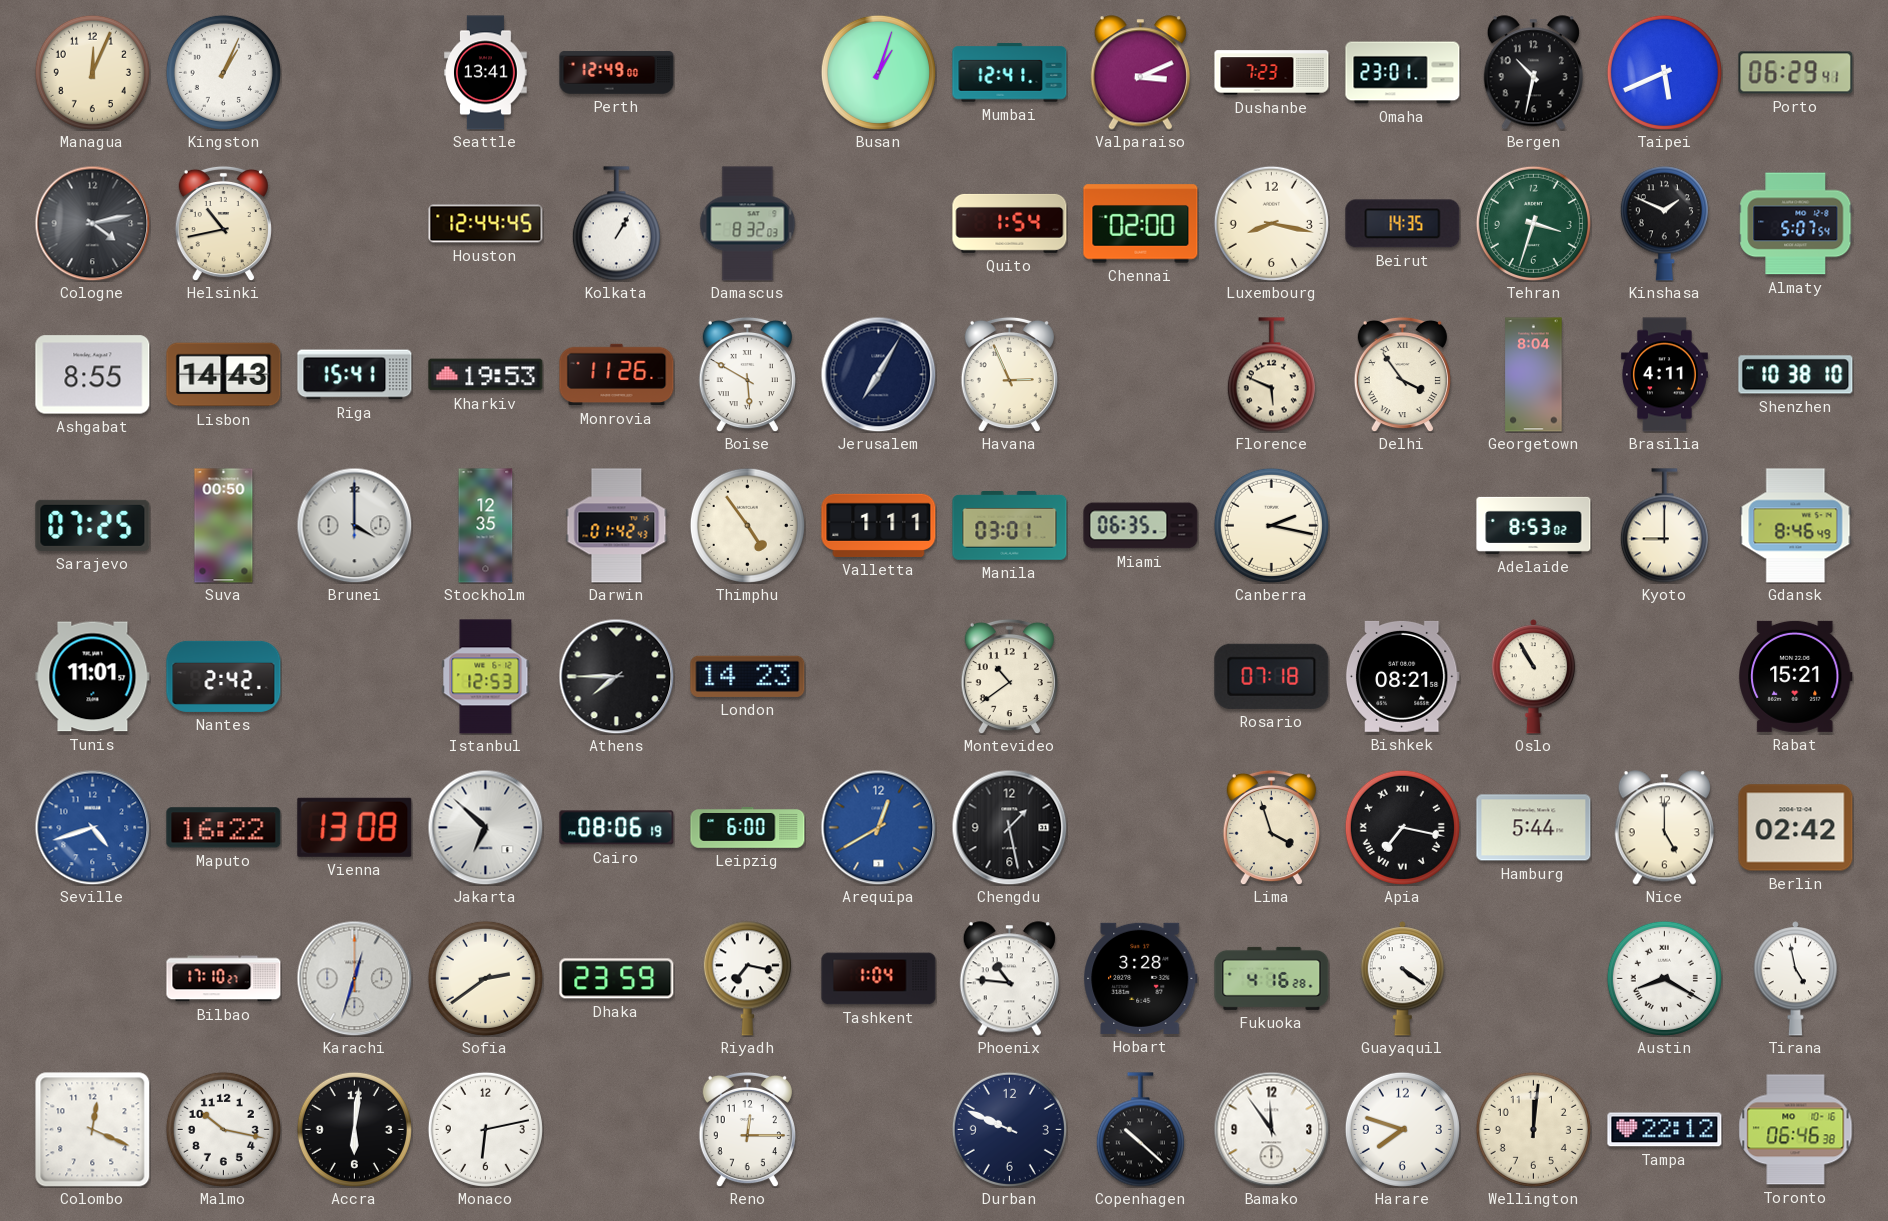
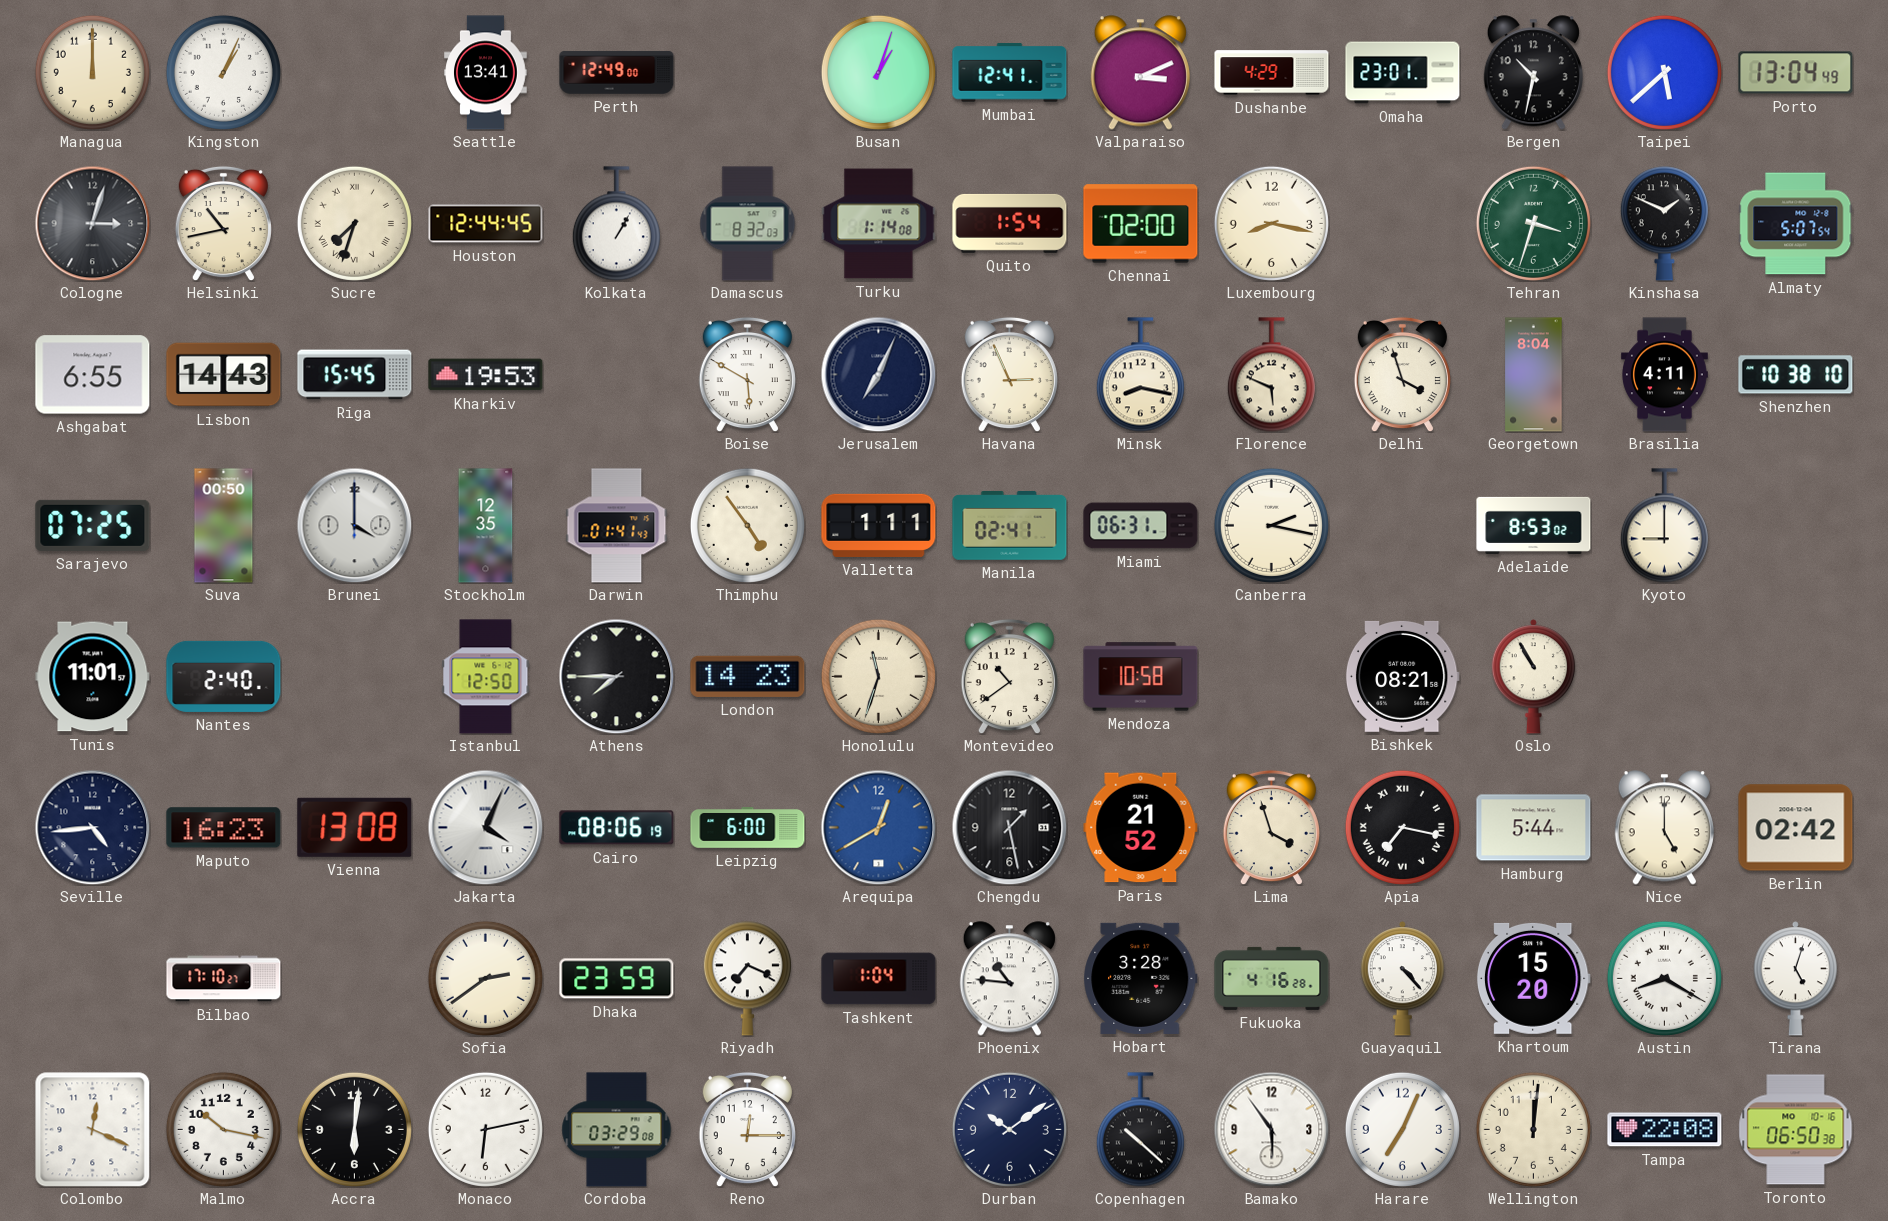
Managua: 12:04 -> 12:00
Dushanbe: 7:23 -> 4:29
Taipei: 5:41 -> 5:38
Porto: 06:29 -> 13:04
Cologne: 4:13 -> 3:03
Sucre: none -> 7:33
Turku: none -> 1:14
Beirut: 14:35 -> none
Ashgabat: 8:55 -> 6:55
Riga: 15:41 -> 15:45
Monrovia: 11:26 -> none
Jerusalem: 7:05 -> 7:04
Minsk: none -> 8:17
Delhi: 3:54 -> 3:57
Darwin: 01:42 -> 01:41
Manila: 03:01 -> 02:41
Miami: 06:35 -> 06:31
Gdansk: 8:46 -> none
Nantes: 2:42 -> 2:40
Istanbul: 12:53 -> 12:50
Honolulu: none -> 11:33
Mendoza: none -> 10:58
Rosario: 07:18 -> none
Rabat: 15:21 -> none
Seville: 4:42 -> 4:44
Seville dial: blue -> navy
Maputo: 16:22 -> 16:23
Jakarta: 6:52 -> 4:04
Paris: none -> 21:52
Karachi: 12:33 -> none
Riyadh: 7:17 -> 7:19
Guayaquil: 4:21 -> 4:23
Khartoum: none -> 15:20
Tirana: 4:58 -> 5:03
Cordoba: none -> 03:29
Durban: 9:49 -> 10:09
Bamako: 11:54 -> 5:54
Harare: 7:48 -> 7:04
Tampa: 22:12 -> 22:08
Toronto: 06:46 -> 06:50
